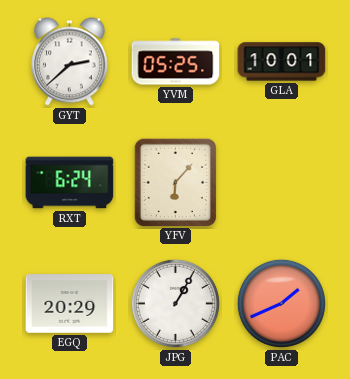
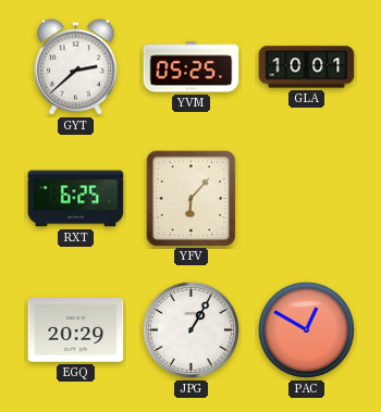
RXT: 6:24 -> 6:25
PAC: 1:41 -> 12:50
